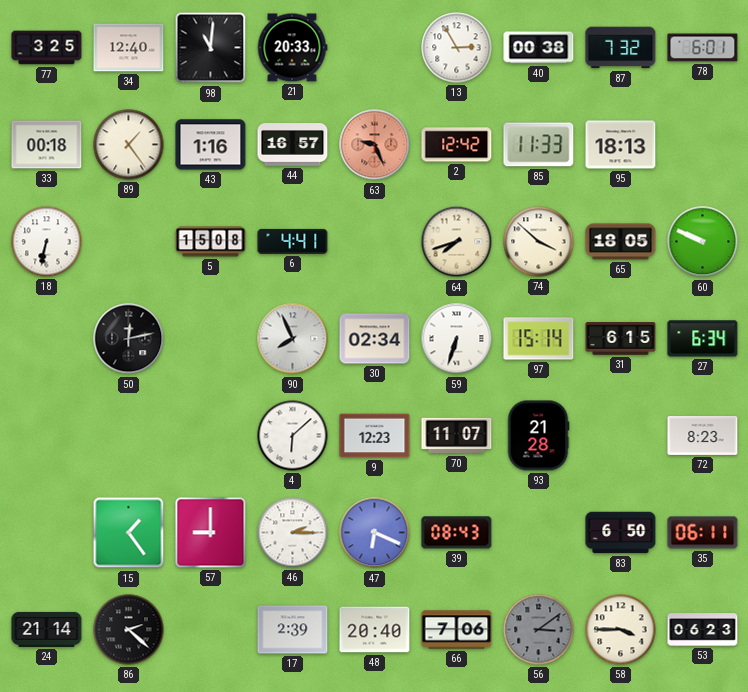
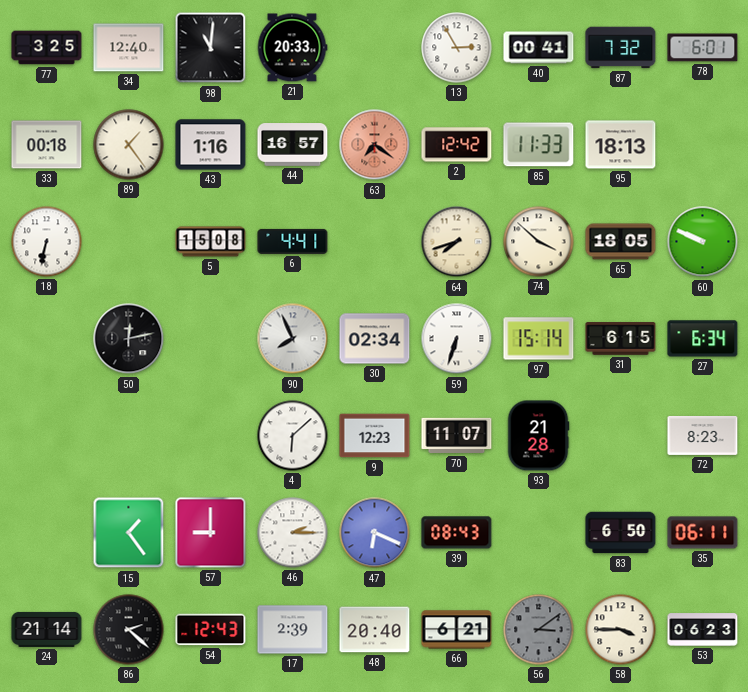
40: 00:38 -> 00:41
63: 9:26 -> 7:21
54: none -> 12:43
66: 7:06 -> 6:21
